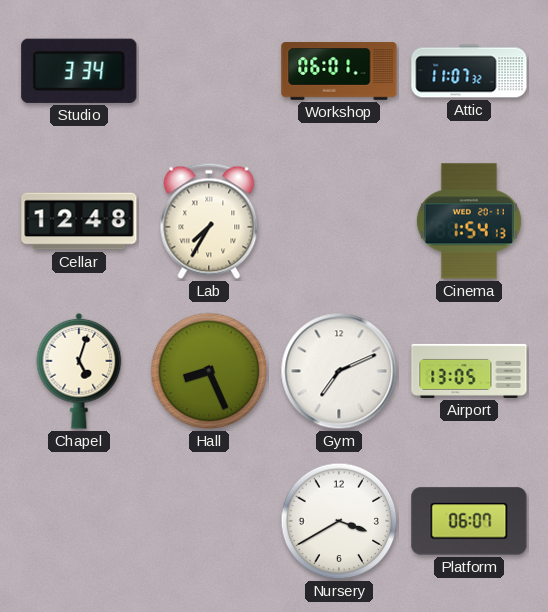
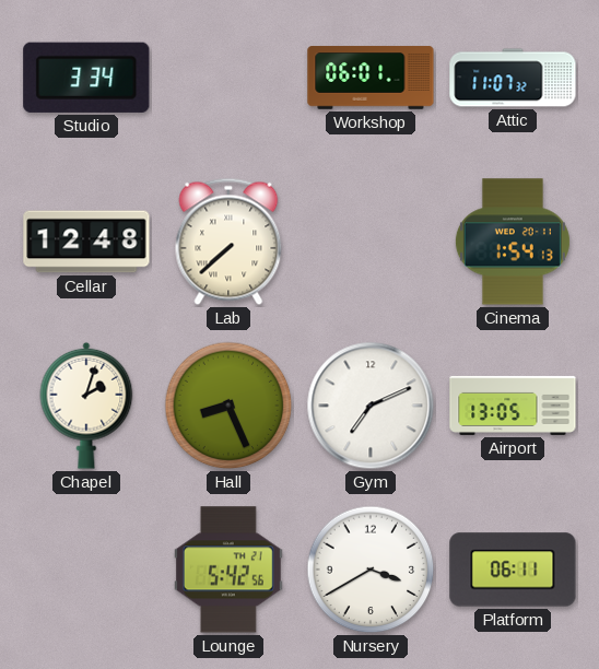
Lab: 7:35 -> 7:38
Chapel: 5:03 -> 2:03
Lounge: none -> 5:42
Platform: 06:07 -> 06:11
